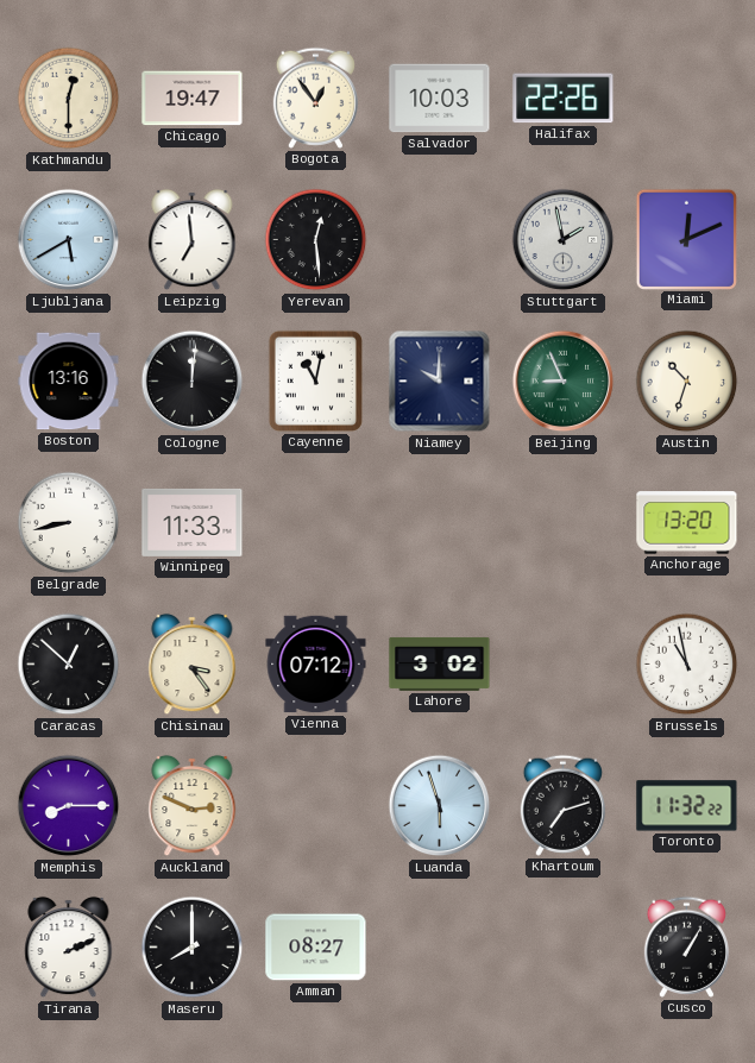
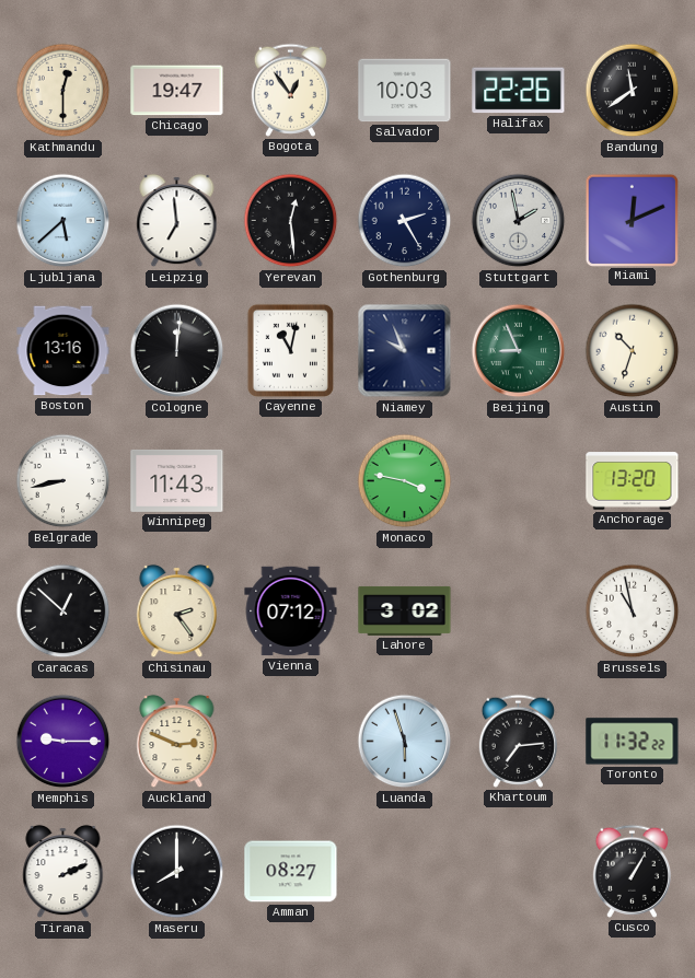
Bandung: none -> 11:39
Ljubljana: 5:40 -> 5:38
Gothenburg: none -> 2:25
Niamey: 10:00 -> 9:56
Winnipeg: 11:33 -> 11:43
Monaco: none -> 3:47
Chisinau: 3:24 -> 2:24
Memphis: 8:15 -> 9:15
Khartoum: 7:12 -> 7:14
